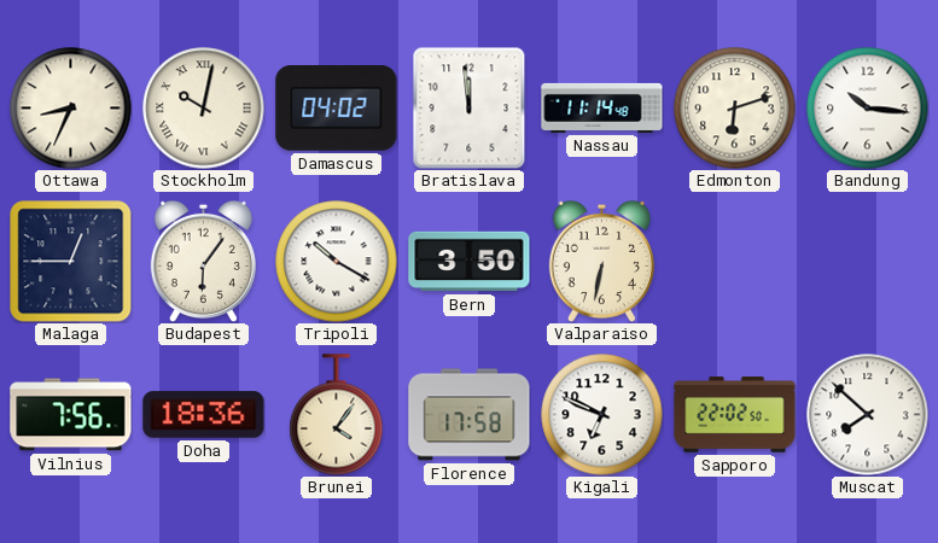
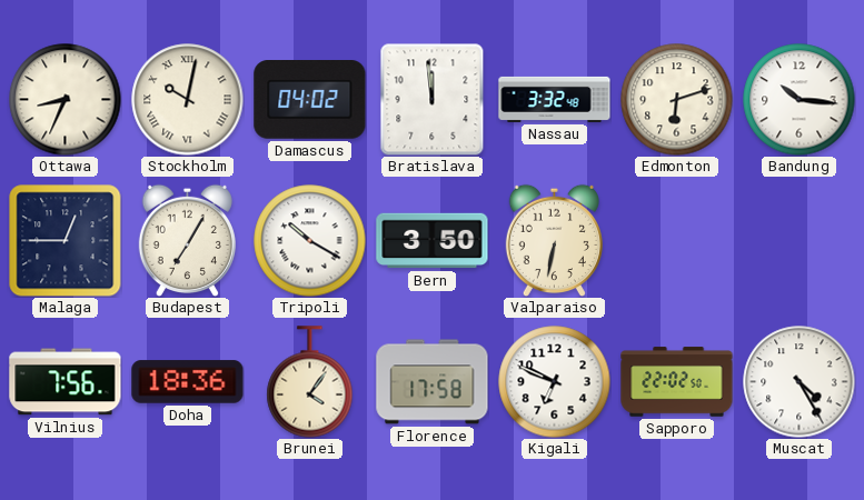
Nassau: 11:14 -> 3:32
Budapest: 6:06 -> 7:05
Muscat: 7:52 -> 4:25
